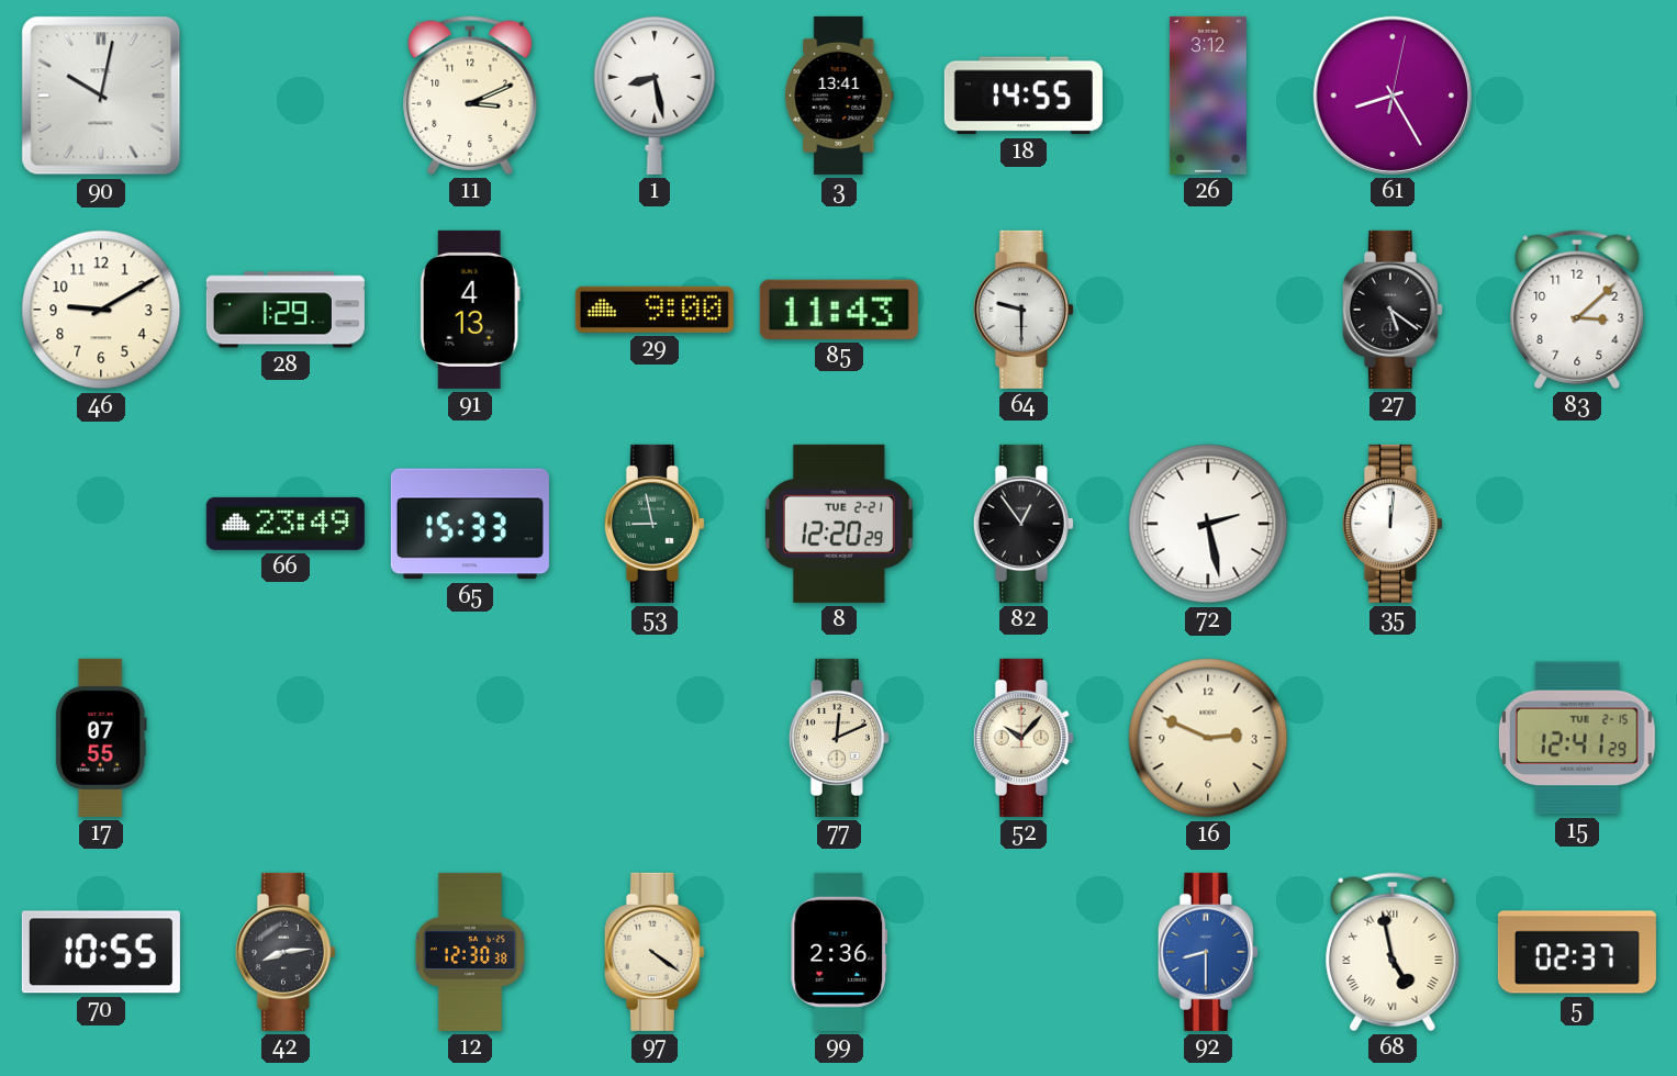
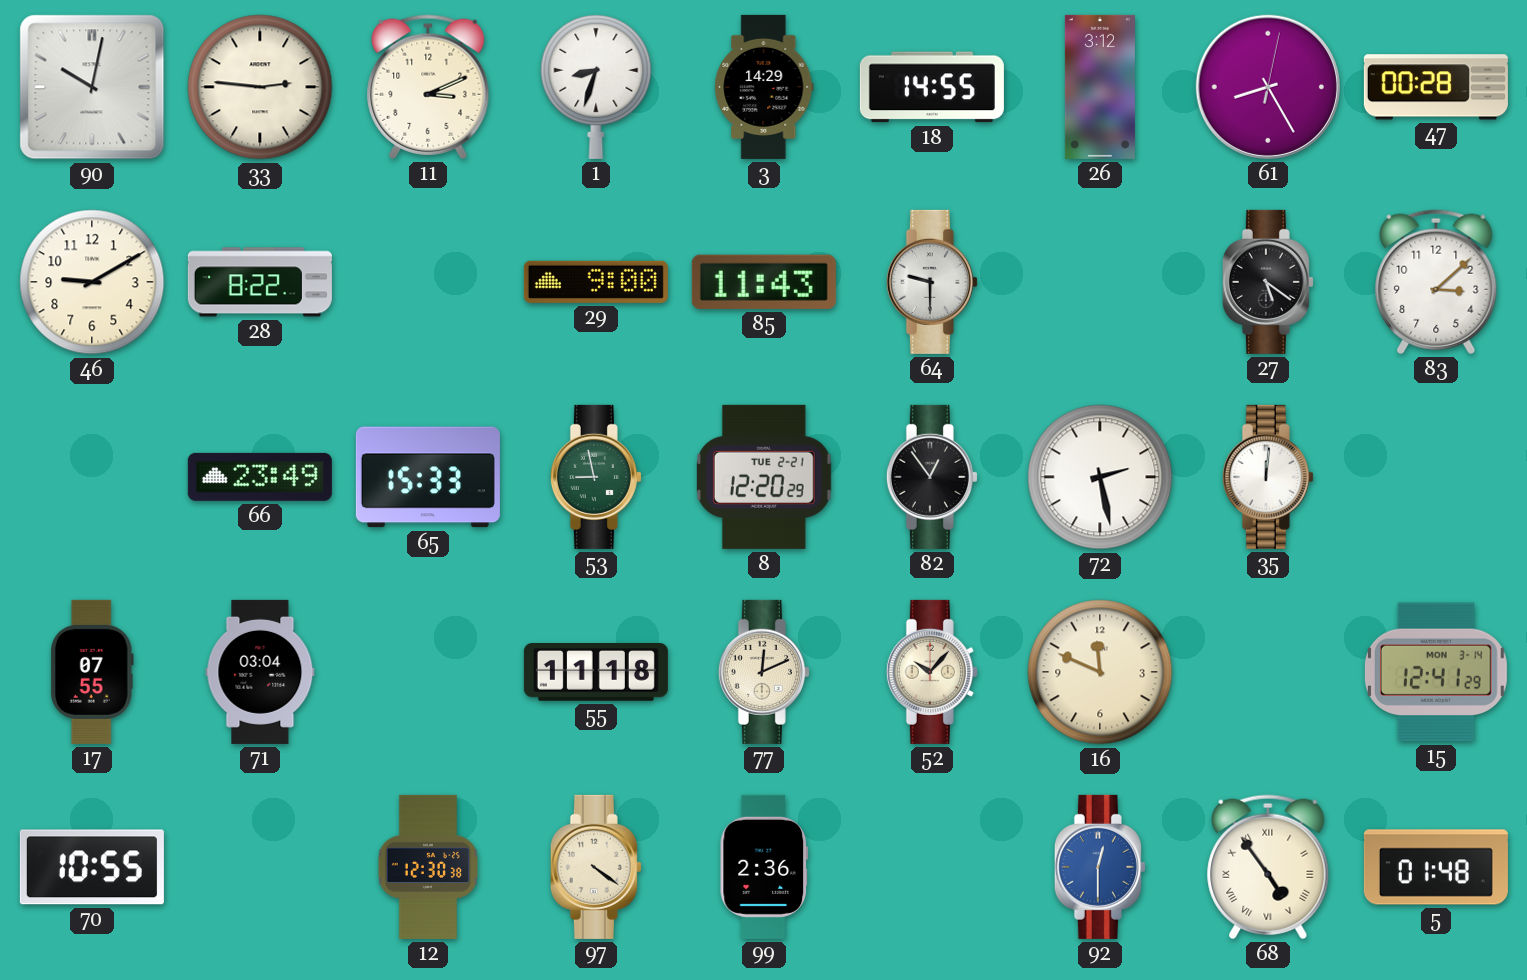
33: none -> 2:46
1: 8:28 -> 8:33
3: 13:41 -> 14:29
47: none -> 00:28
28: 1:29 -> 8:22
91: 4:13 -> none
71: none -> 03:04
55: none -> 11:18
16: 2:49 -> 11:49
15 date: TUE 2-15 -> MON 3-14
42: 8:14 -> none
92: 8:30 -> 12:30
68: 4:58 -> 4:54
5: 02:37 -> 01:48
